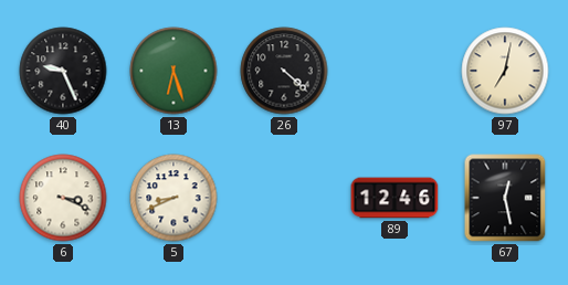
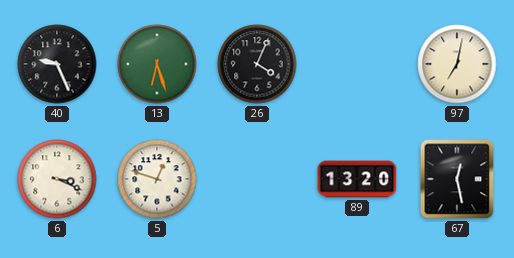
26: 4:22 -> 4:04
5: 8:41 -> 12:48
89: 12:46 -> 13:20
